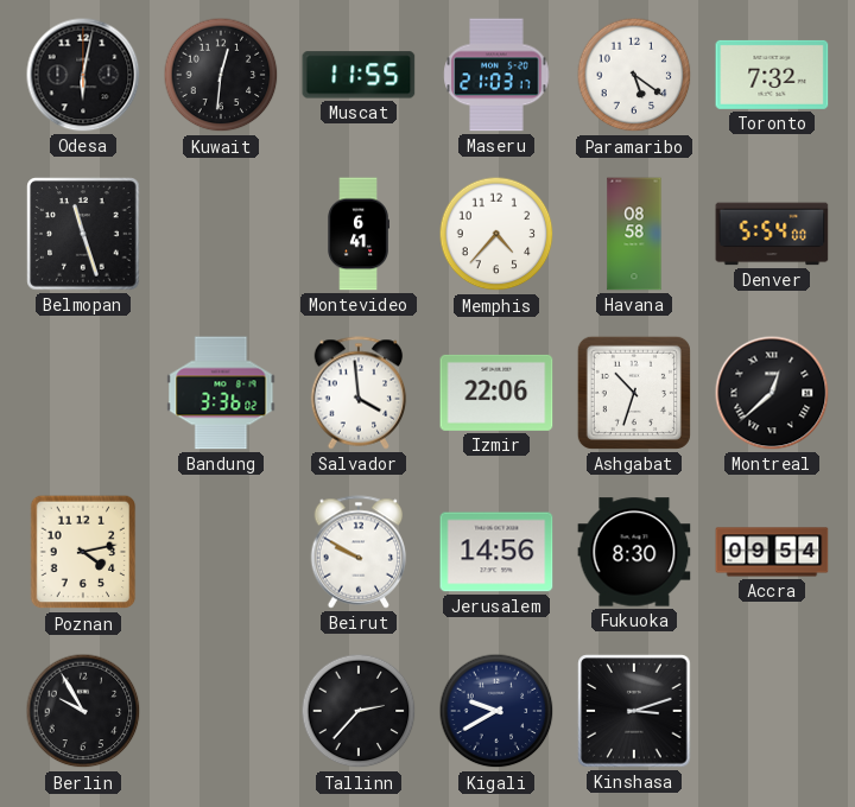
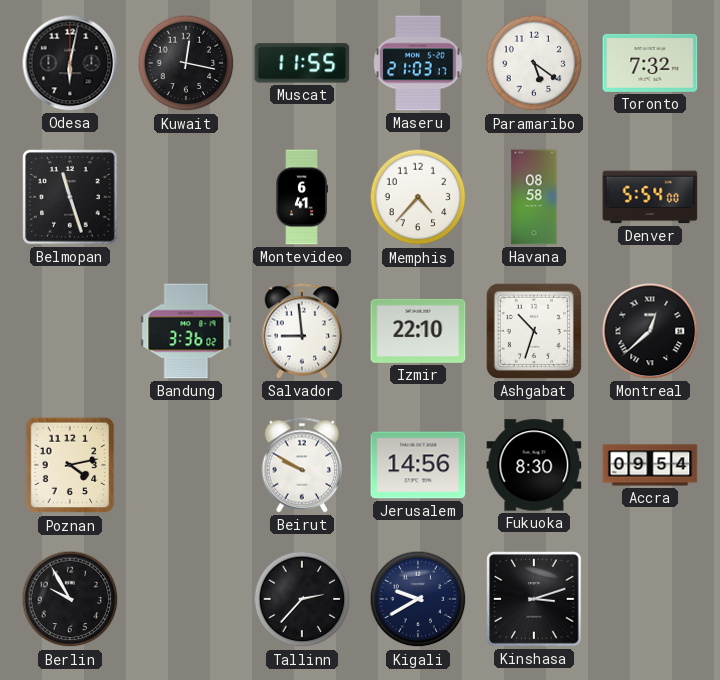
Kuwait: 12:31 -> 12:17
Salvador: 3:59 -> 8:59
Izmir: 22:06 -> 22:10
